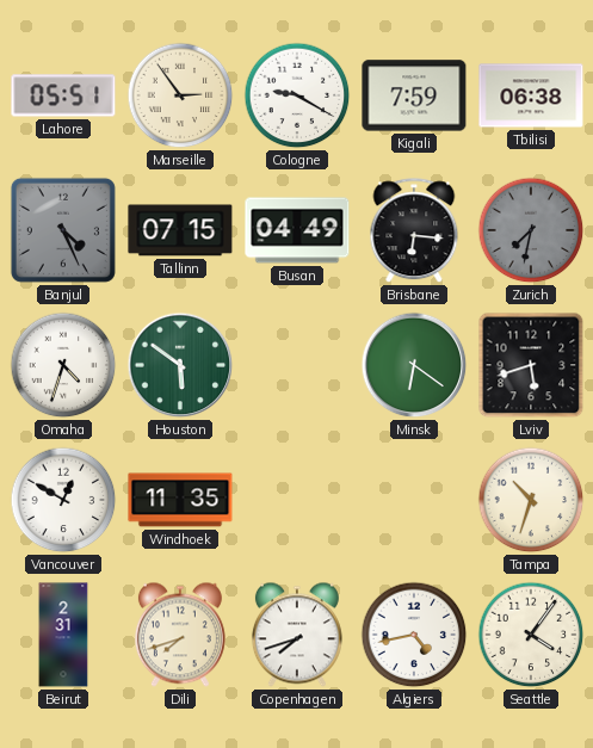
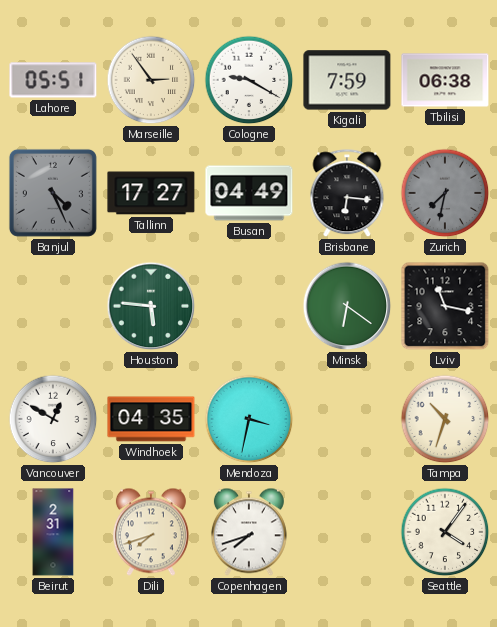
Tallinn: 07:15 -> 17:27
Omaha: 4:33 -> none
Houston: 5:51 -> 5:46
Lviv: 5:42 -> 11:17
Windhoek: 11:35 -> 04:35
Mendoza: none -> 3:32
Algiers: 4:43 -> none
